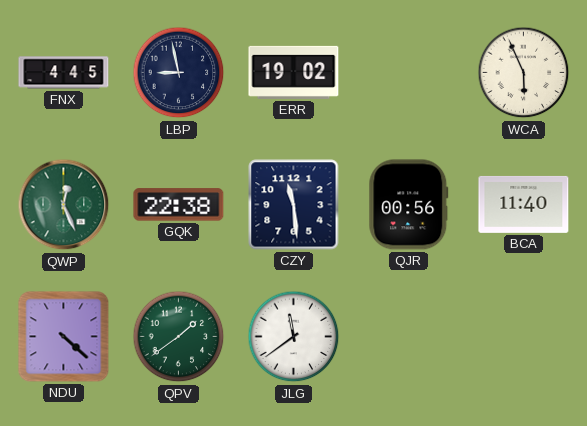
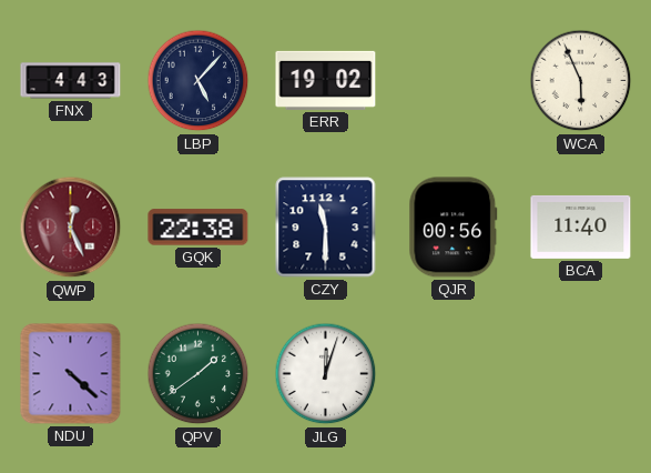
FNX: 4:45 -> 4:43
LBP: 8:58 -> 5:07
QWP dial: green -> burgundy
CZY: 11:29 -> 11:30
JLG: 11:39 -> 12:03
